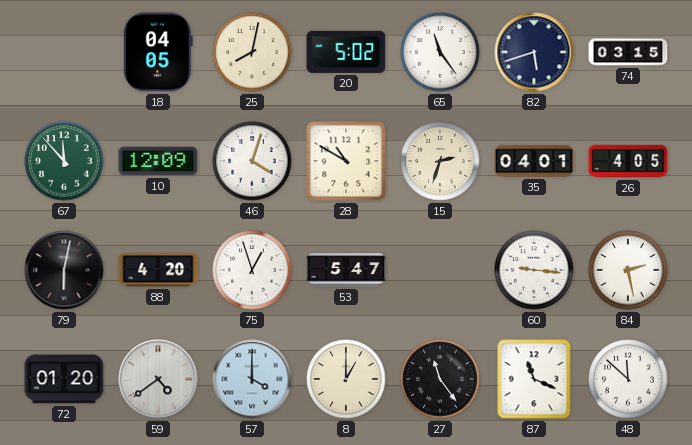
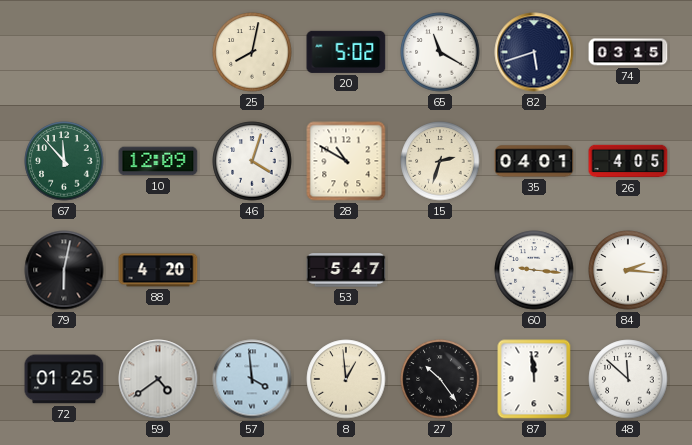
18: 04:05 -> none
65: 11:24 -> 11:20
75: 12:57 -> none
84: 2:28 -> 2:16
72: 01:20 -> 01:25
57: 4:00 -> 3:59
8: 1:00 -> 12:59
27: 11:24 -> 10:24
87: 11:19 -> 11:59
